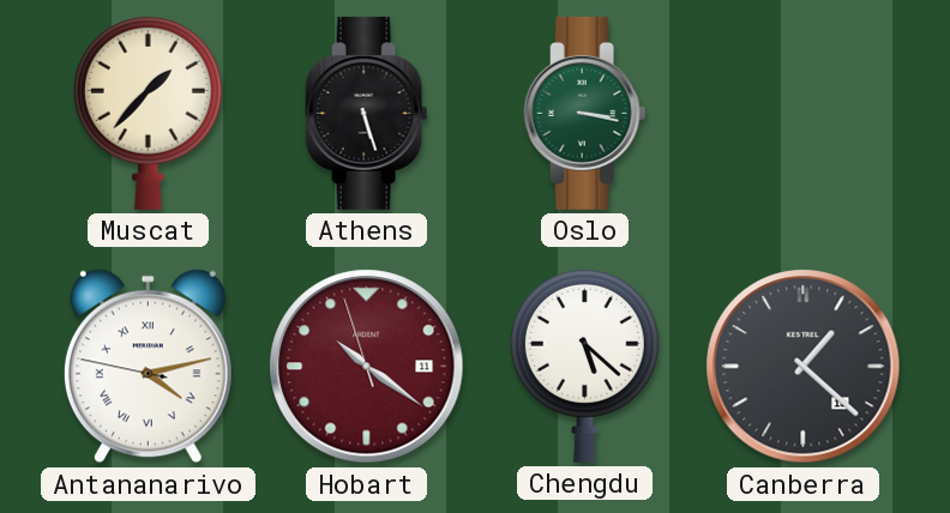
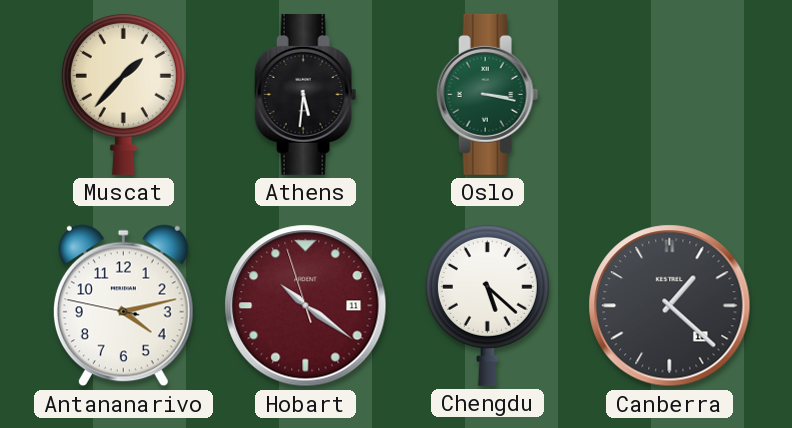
Athens: 5:27 -> 5:31
Antananarivo numerals: Roman -> Arabic
